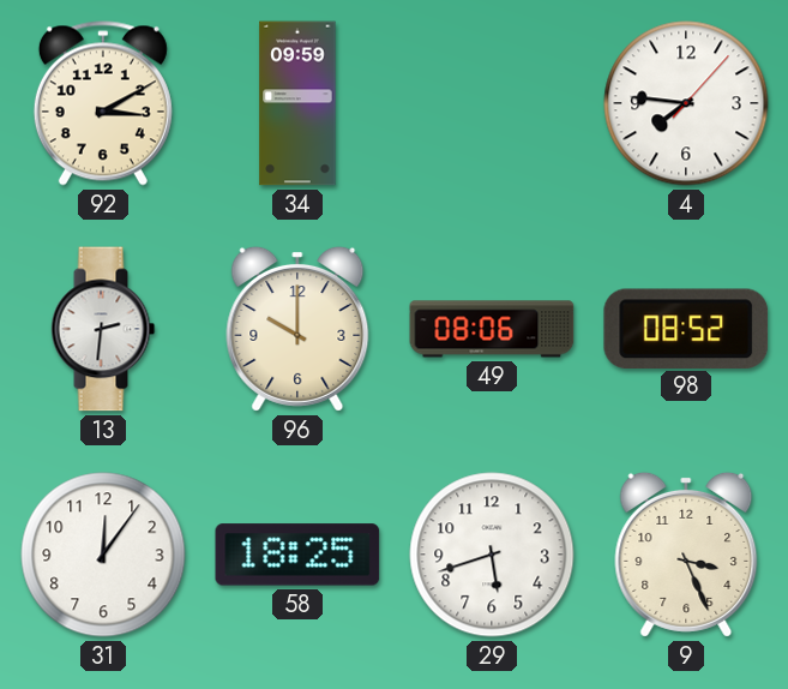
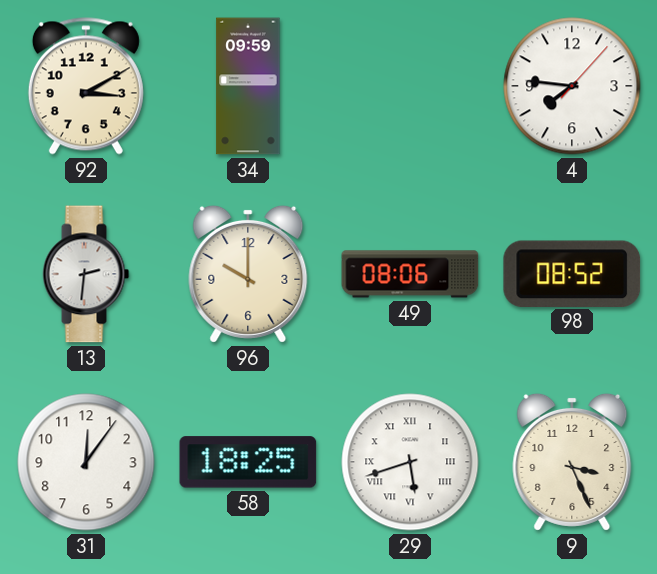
29 numerals: Arabic -> Roman
